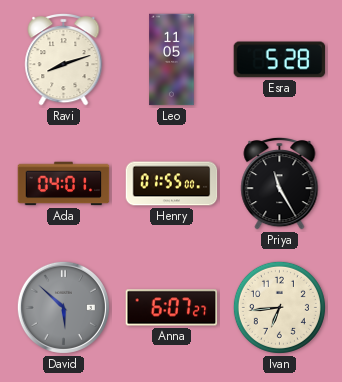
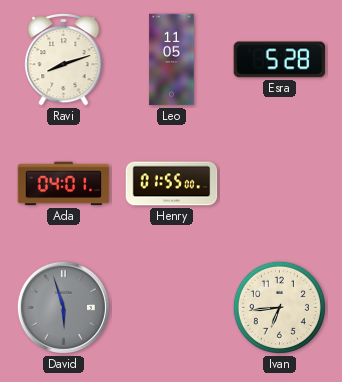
Priya: 11:25 -> none
David: 5:52 -> 5:57
Anna: 6:07 -> none
